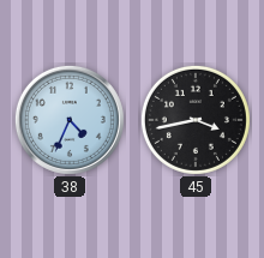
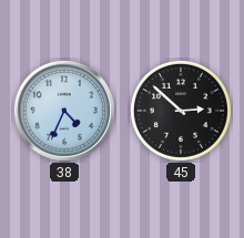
45: 3:43 -> 2:52
